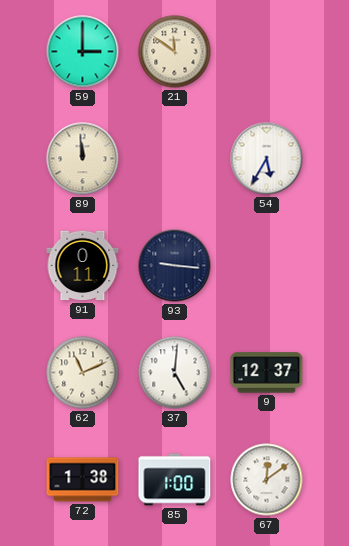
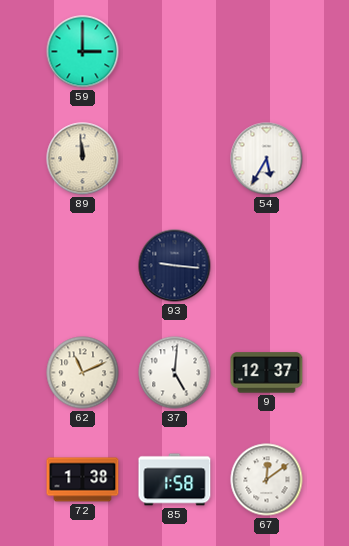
21: 11:51 -> none
91: 0:11 -> none
85: 1:00 -> 1:58
